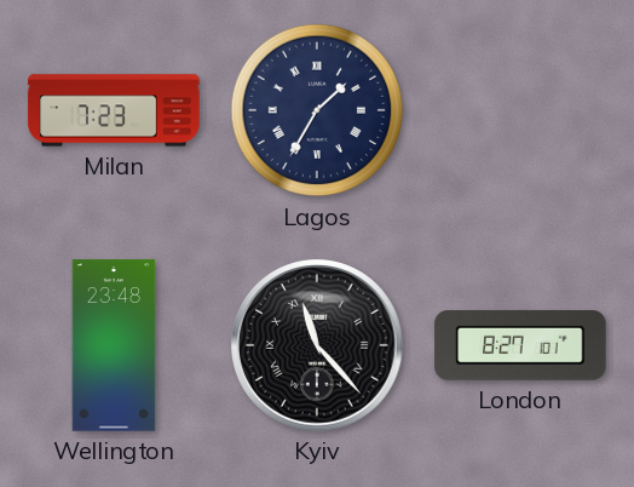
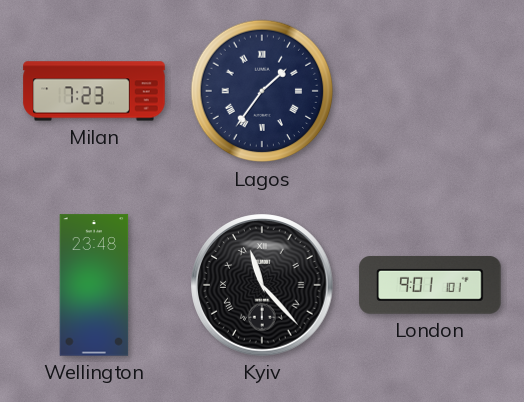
Lagos: 1:35 -> 1:36
London: 8:27 -> 9:01
